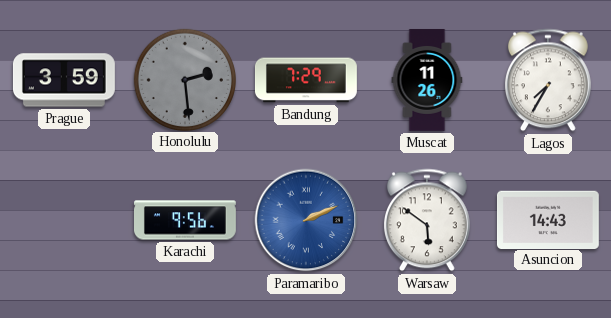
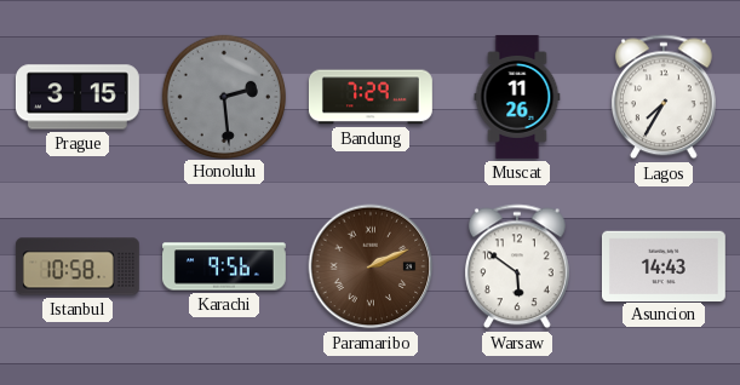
Prague: 3:59 -> 3:15
Istanbul: none -> 10:58
Paramaribo dial: blue -> brown
